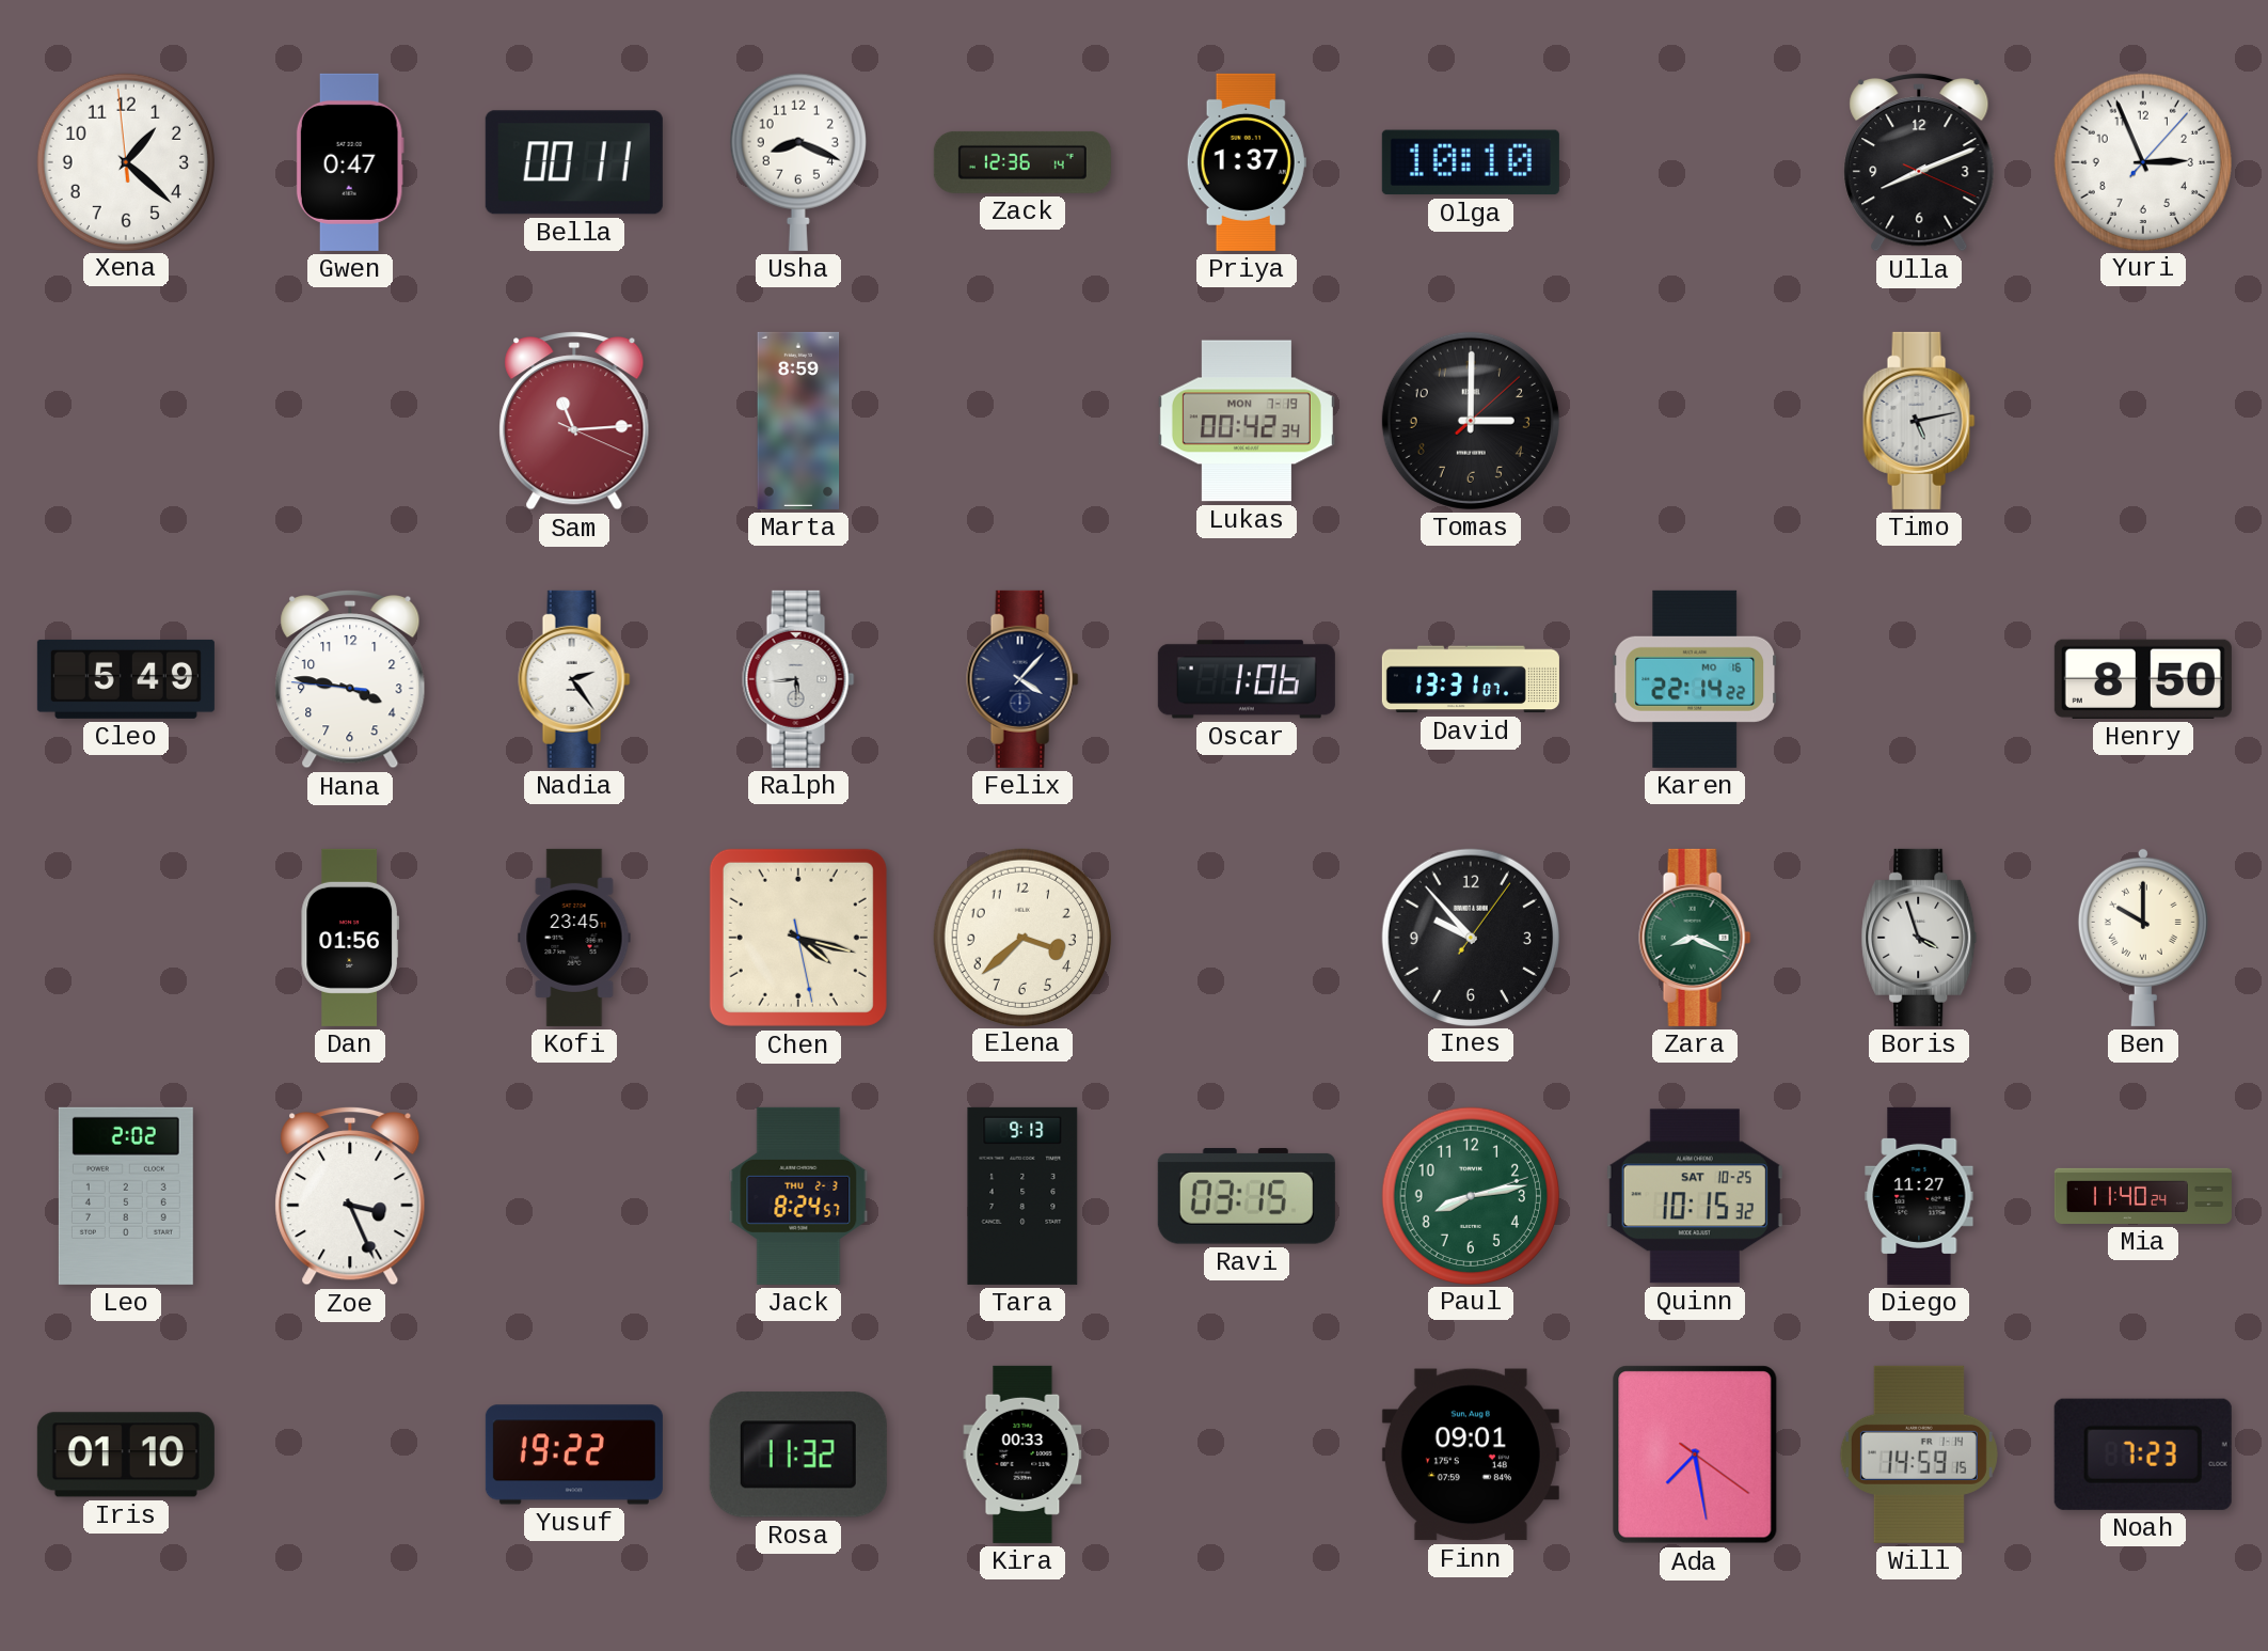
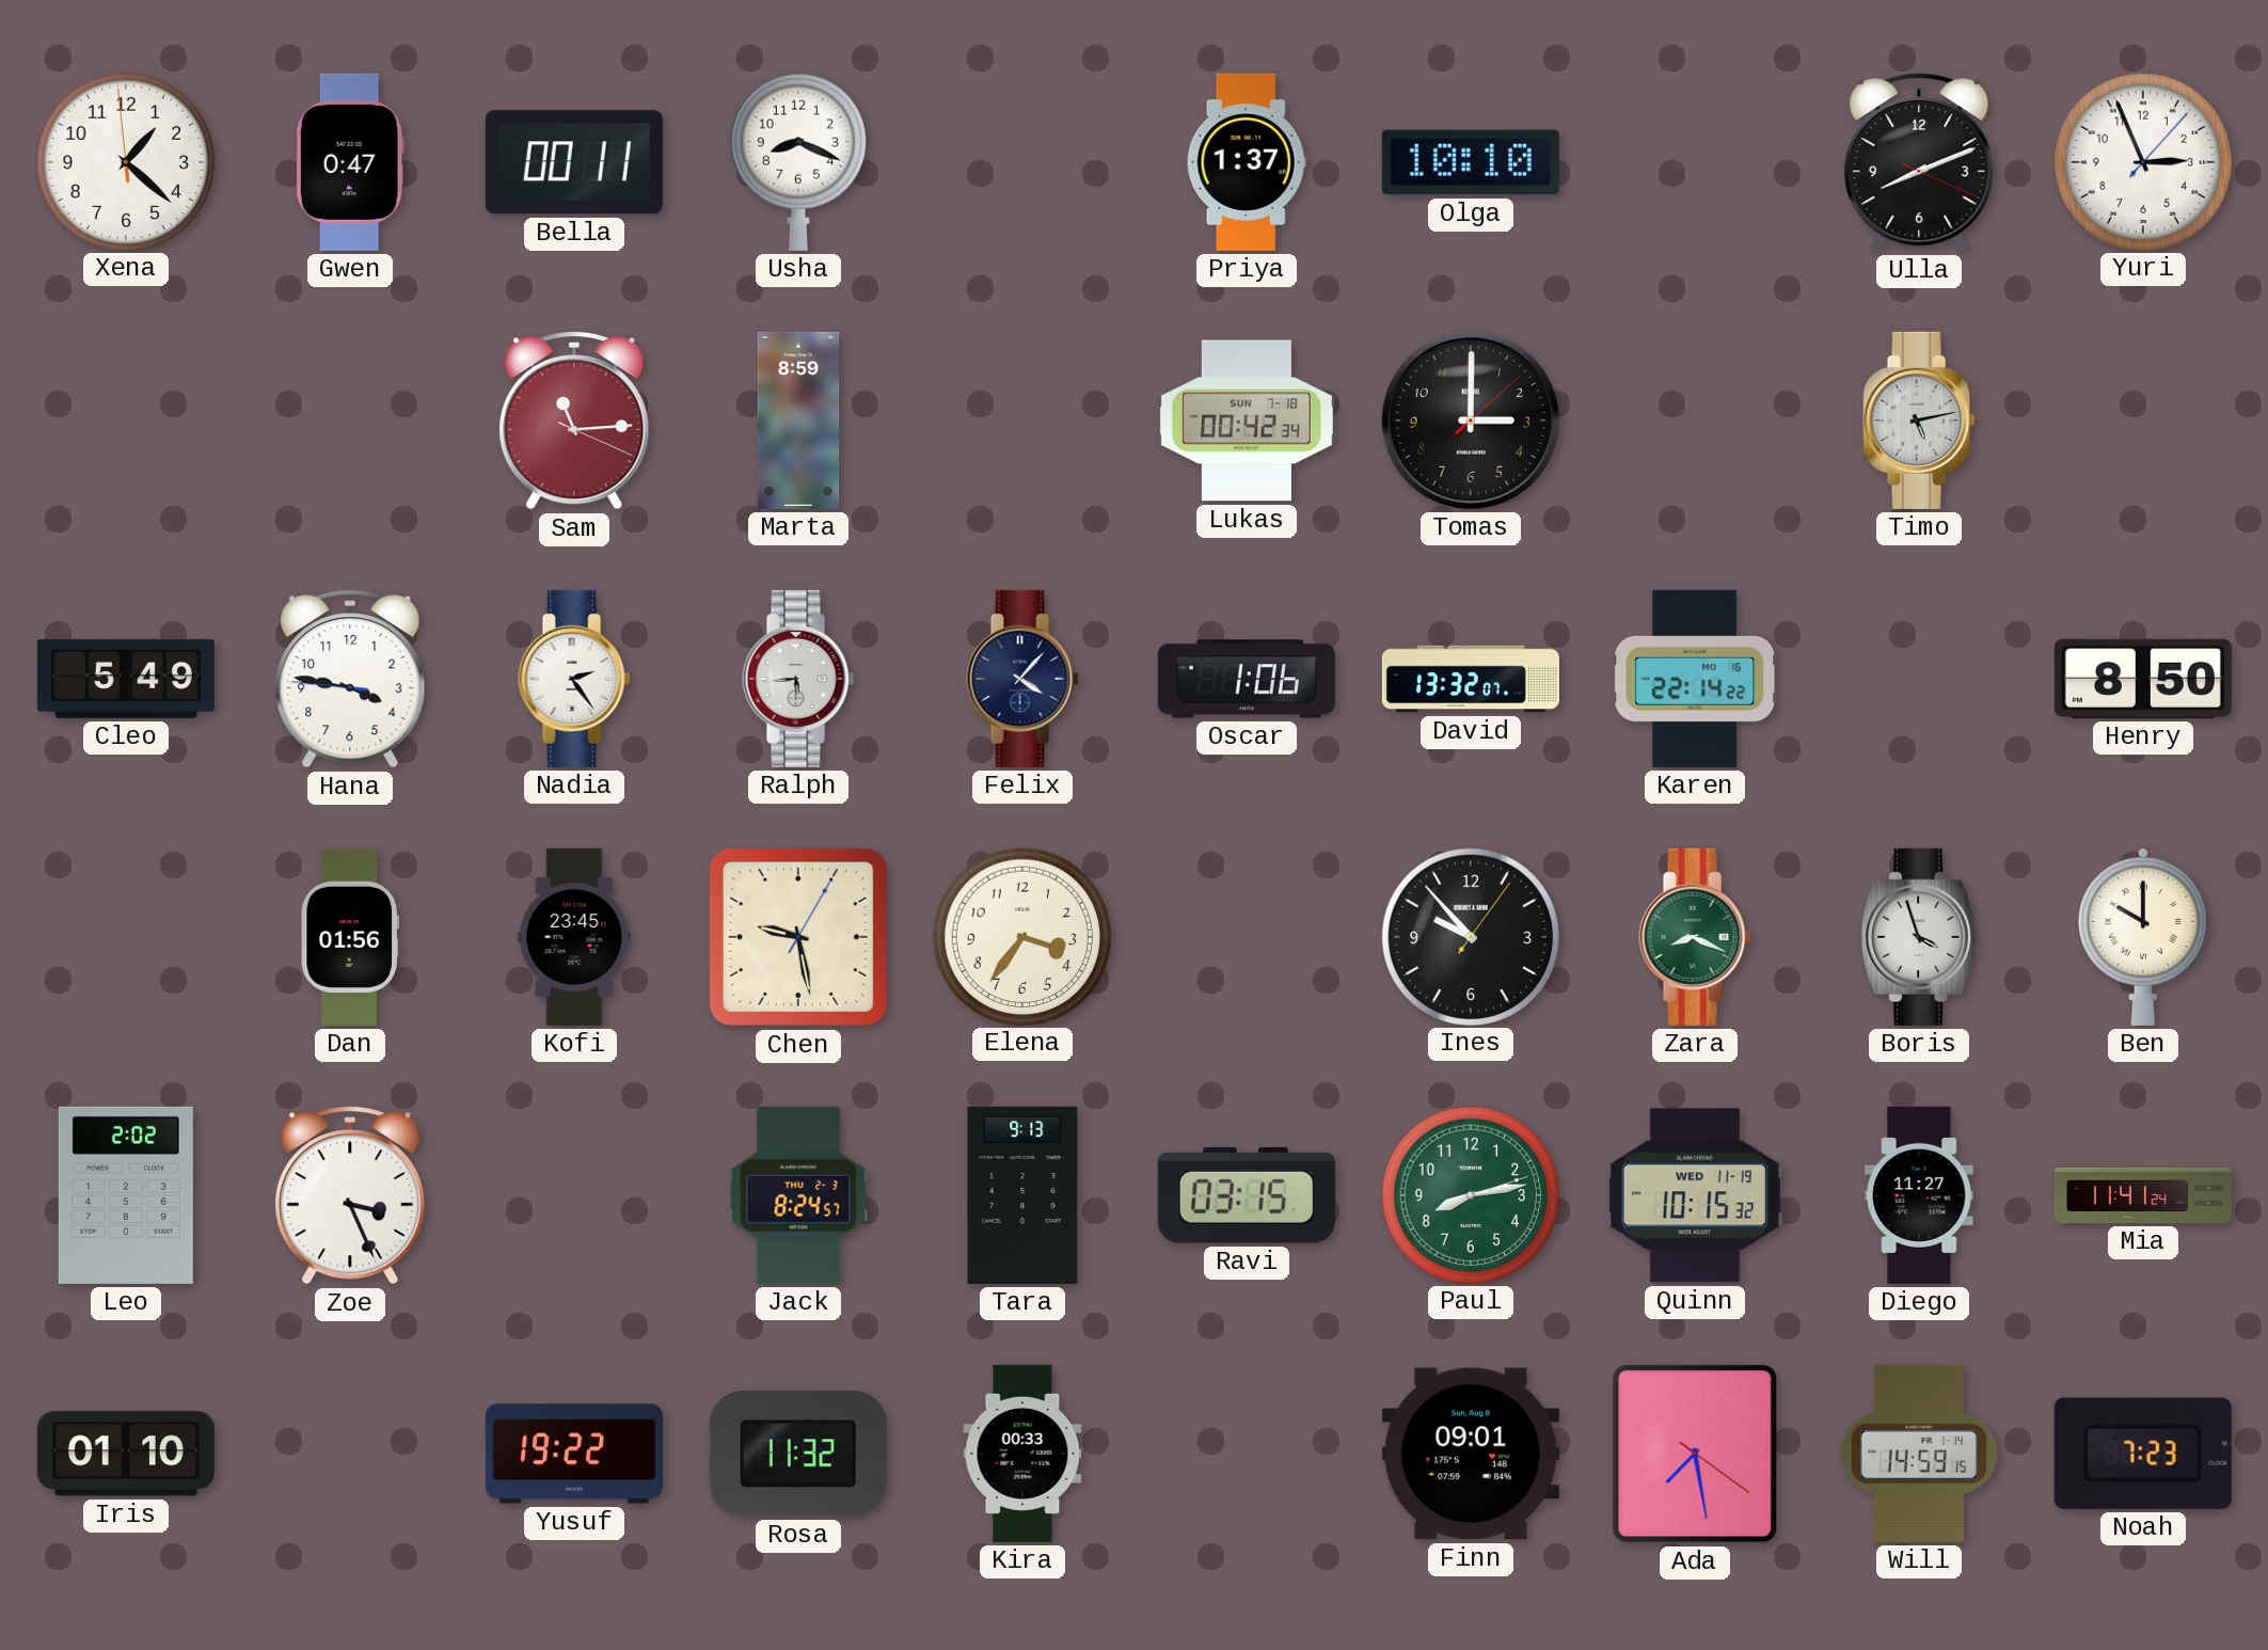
Zack: 12:36 -> none
Lukas date: MON 7-19 -> SUN 7-18
David: 13:31 -> 13:32
Chen: 4:17 -> 9:28
Elena: 3:38 -> 3:36
Quinn date: SAT 10-25 -> WED 11-19
Mia: 11:40 -> 11:41
